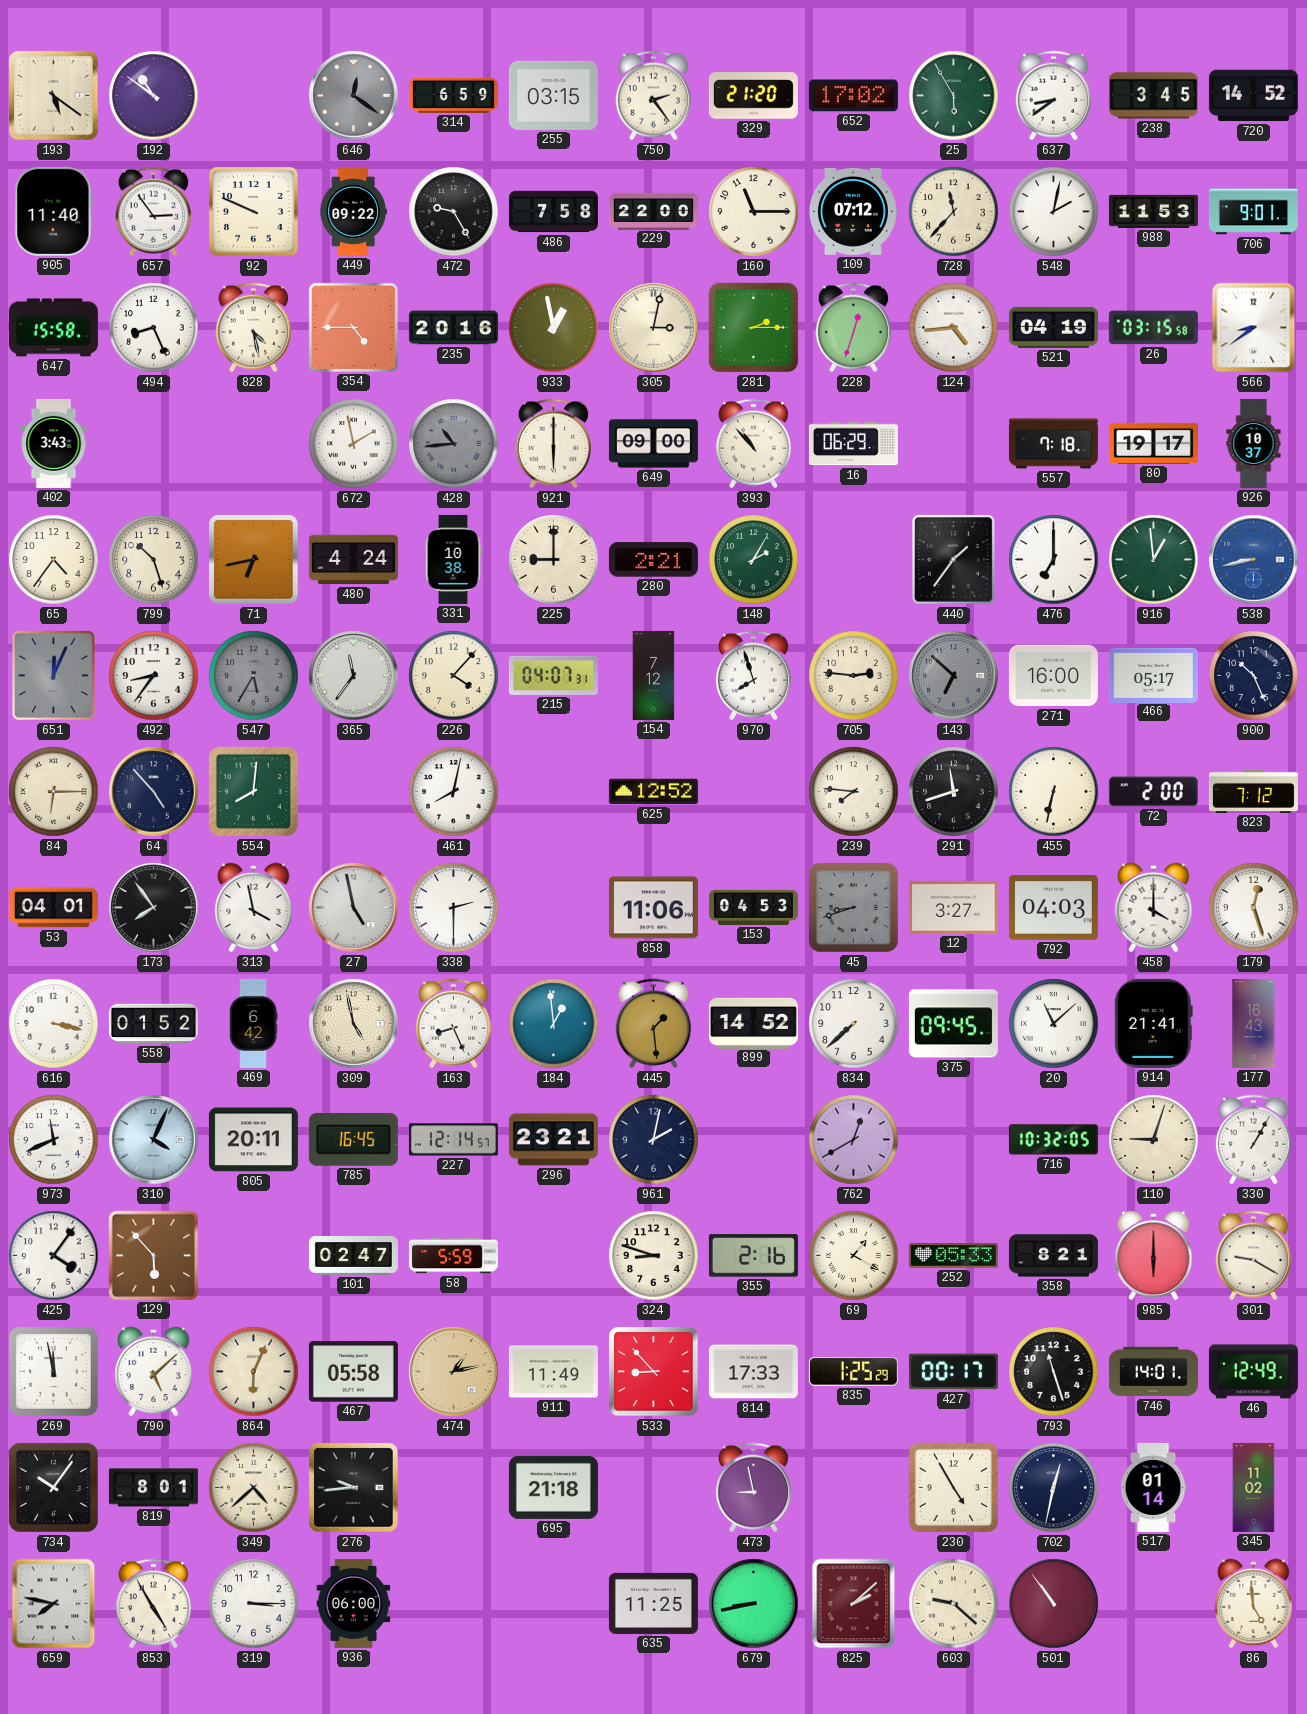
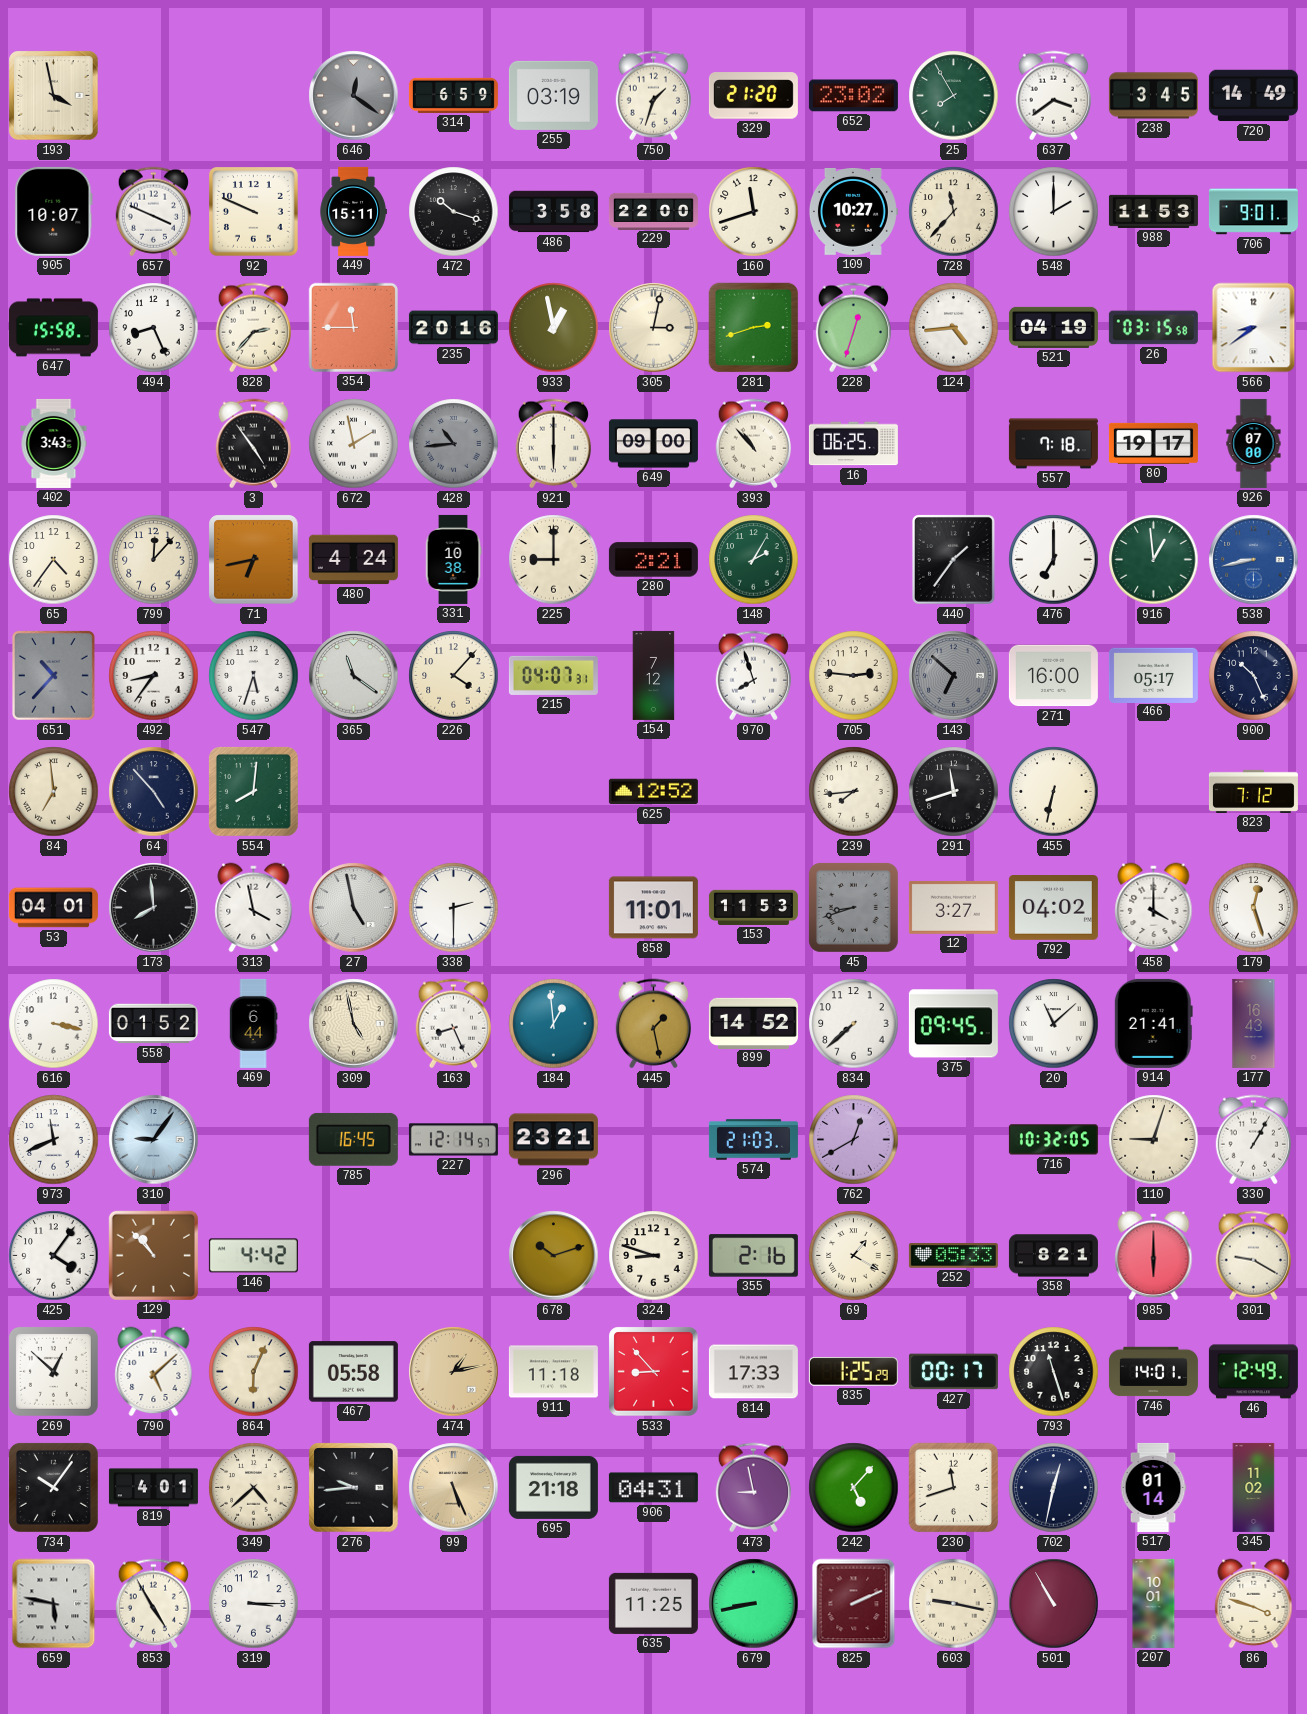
193: 5:21 -> 3:58
192: 10:51 -> none
255: 03:15 -> 03:19
750: 2:24 -> 1:33
652: 17:02 -> 23:02
25: 5:55 -> 7:55
637: 8:39 -> 3:39
720: 14:52 -> 14:49
905: 11:40 -> 10:07
657: 2:54 -> 3:49
449: 09:22 -> 15:11
472: 9:25 -> 10:18
486: 7:58 -> 3:58
160: 11:15 -> 11:42
109: 07:12 -> 10:27
548: 2:02 -> 2:00
828: 4:28 -> 2:37
354: 4:45 -> 11:45
281: 2:15 -> 2:42
3: none -> 4:54
16: 06:29 -> 06:25
926: 10:37 -> 07:00
799: 10:27 -> 12:07
651: 12:04 -> 10:37
547: 5:35 -> 5:33
547 dial: grey -> white
365: 11:36 -> 11:21
84: 6:15 -> 6:59
461: 8:02 -> none
239: 7:46 -> 7:44
72: 2:00 -> none
173: 7:54 -> 7:59
858: 11:06 -> 11:01
153: 04:53 -> 11:53
792: 04:03 -> 04:02
469: 6:42 -> 6:44
445: 1:29 -> 1:28
310: 4:04 -> 9:06
805: 20:11 -> none
961: 2:02 -> none
574: none -> 21:03
129: 5:53 -> 10:53
146: none -> 4:42
101: 02:47 -> none
58: 5:59 -> none
678: none -> 10:12
269: 11:58 -> 12:52
911: 11:49 -> 11:18
819: 8:01 -> 4:01
99: none -> 5:26
906: none -> 04:31
242: none -> 5:07
230: 4:55 -> 11:42
659: 7:47 -> 5:47
936: 06:00 -> none
825: 2:08 -> 2:11
603: 9:22 -> 9:17
501: 10:54 -> 10:55
207: none -> 10:01
86: 4:59 -> 3:48
